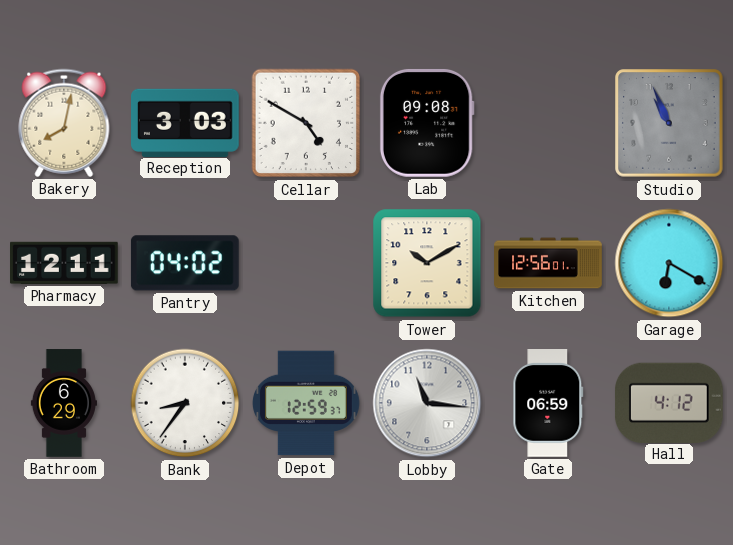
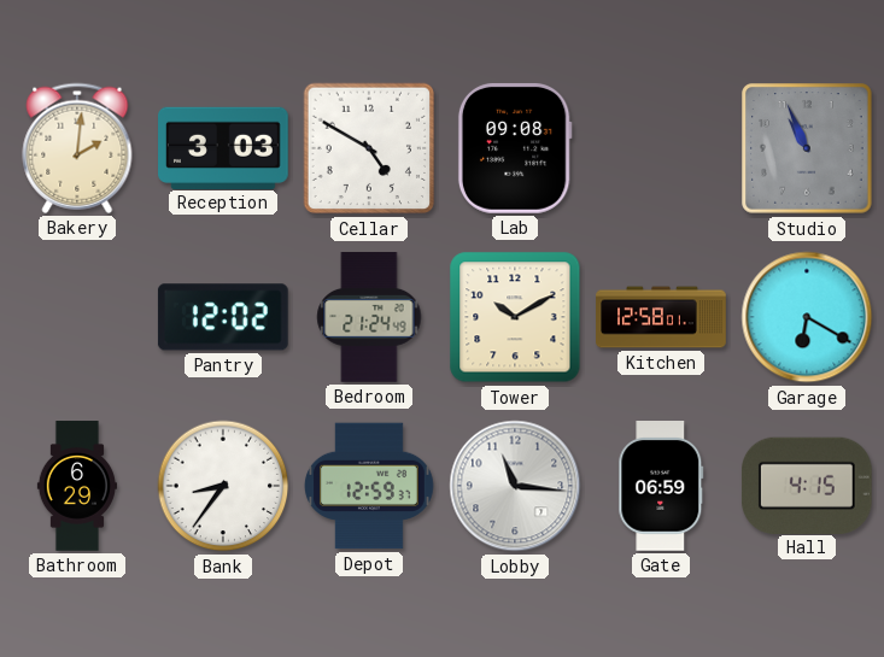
Bakery: 8:02 -> 2:01
Pharmacy: 12:11 -> none
Pantry: 04:02 -> 12:02
Bedroom: none -> 21:24
Kitchen: 12:56 -> 12:58
Hall: 4:12 -> 4:15
